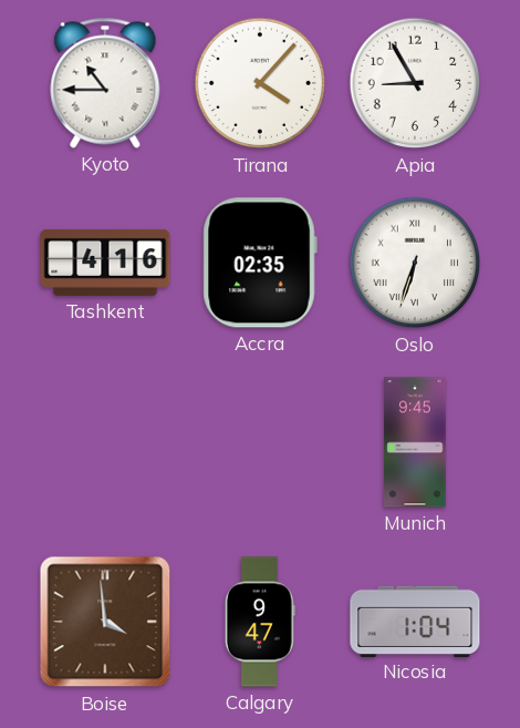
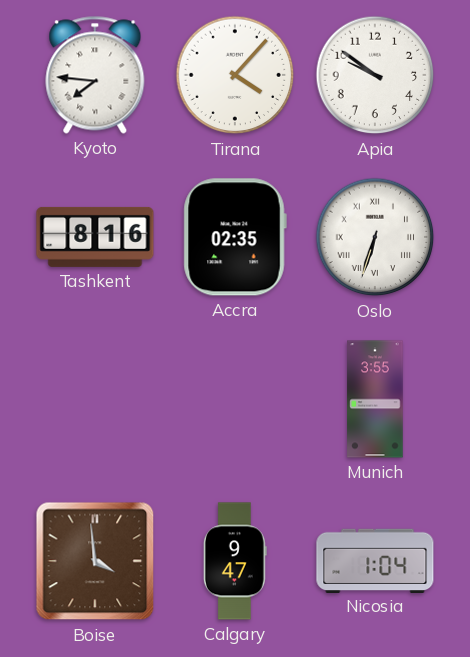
Kyoto: 10:45 -> 7:46
Apia: 8:55 -> 9:51
Tashkent: 4:16 -> 8:16
Munich: 9:45 -> 3:55
